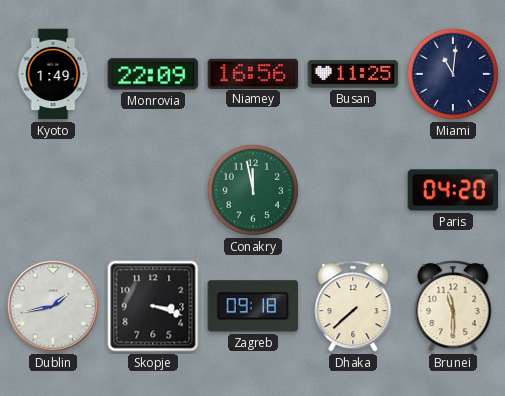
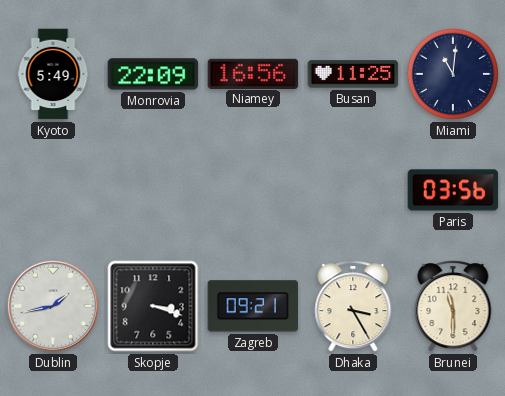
Kyoto: 1:49 -> 5:49
Conakry: 11:58 -> none
Paris: 04:20 -> 03:56
Zagreb: 09:18 -> 09:21
Dhaka: 7:38 -> 3:25
